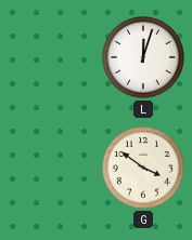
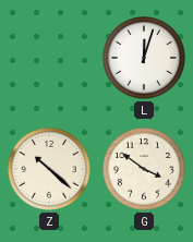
Z: none -> 10:22
